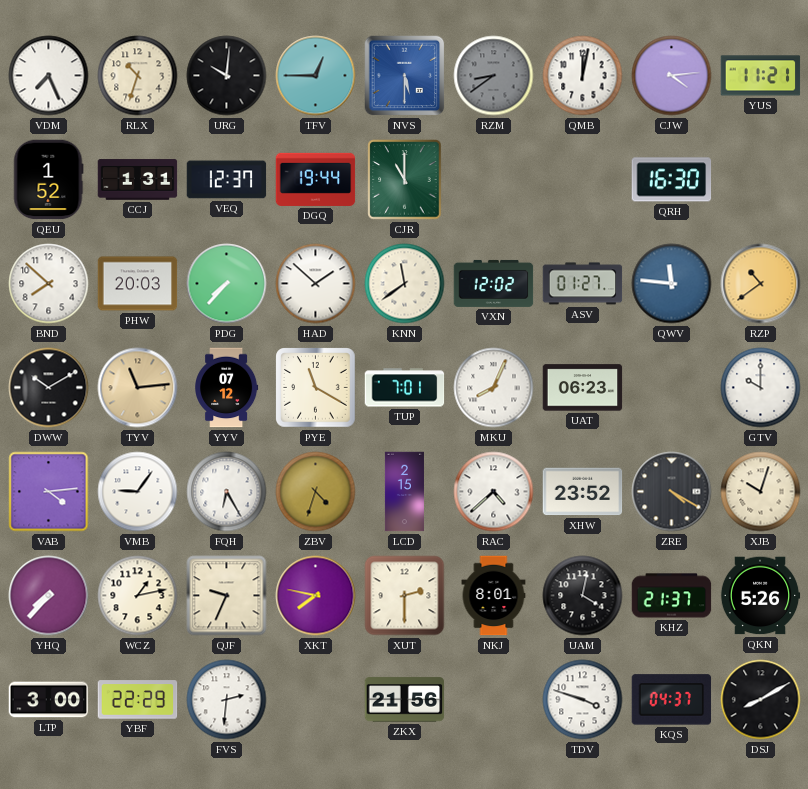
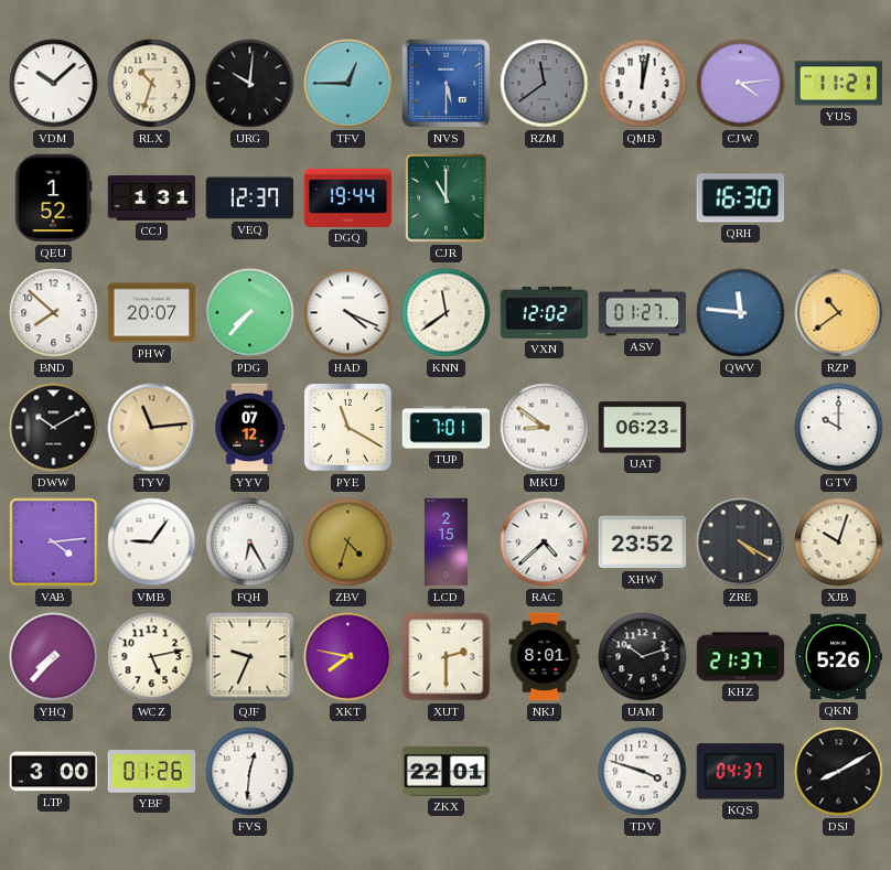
VDM: 7:26 -> 10:08
RZM: 8:39 -> 11:39
PHW: 20:03 -> 20:07
HAD: 1:52 -> 4:19
MKU: 8:04 -> 8:51
WCZ: 1:13 -> 5:13
UAM: 4:02 -> 10:12
YBF: 22:29 -> 01:26
FVS: 2:31 -> 12:31
ZKX: 21:56 -> 22:01
